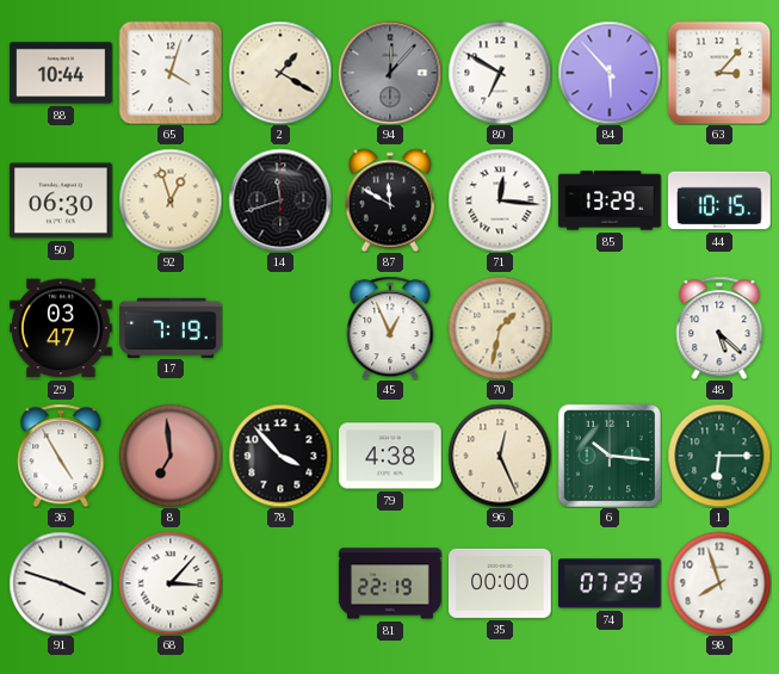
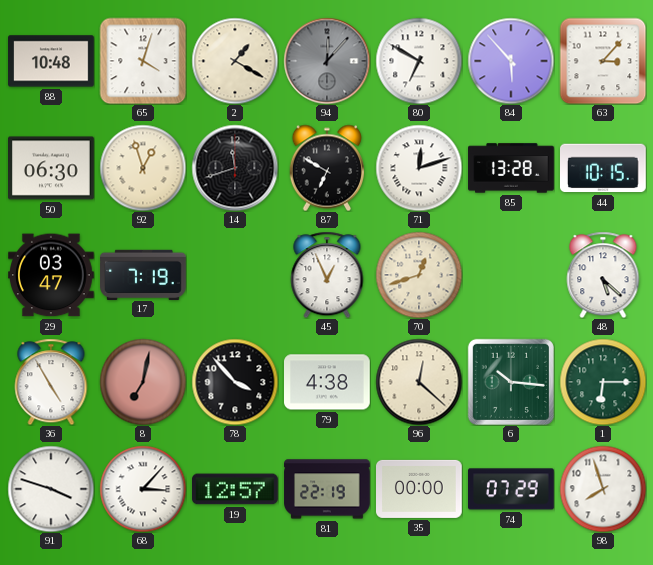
88: 10:44 -> 10:48
87: 11:50 -> 6:50
71: 12:16 -> 12:12
85: 13:29 -> 13:28
70: 1:32 -> 12:42
8: 6:59 -> 7:02
96: 12:26 -> 12:22
19: none -> 12:57
